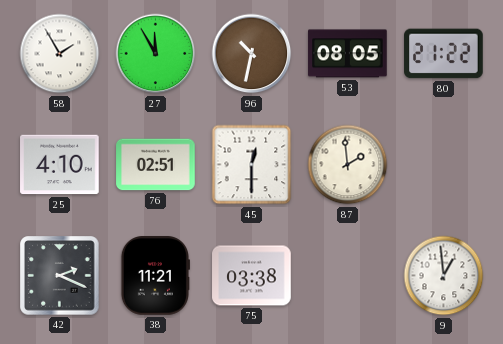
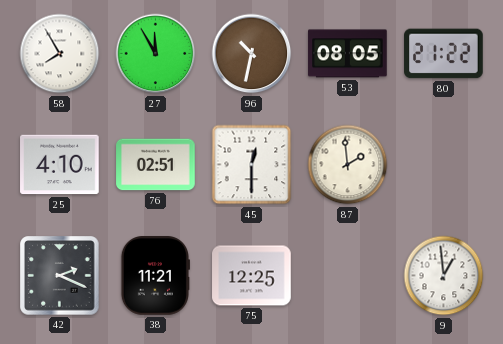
58: 1:55 -> 7:55
75: 03:38 -> 12:25
